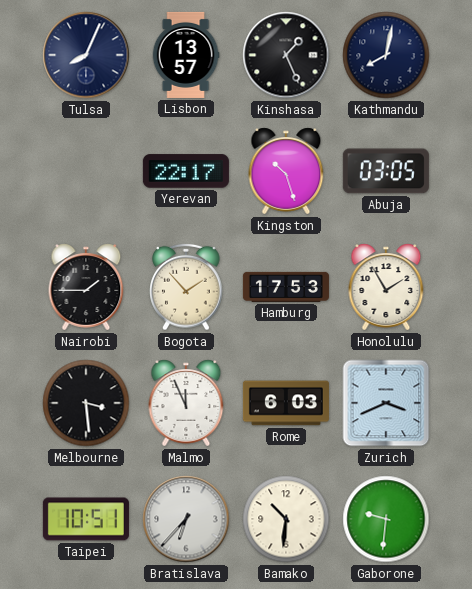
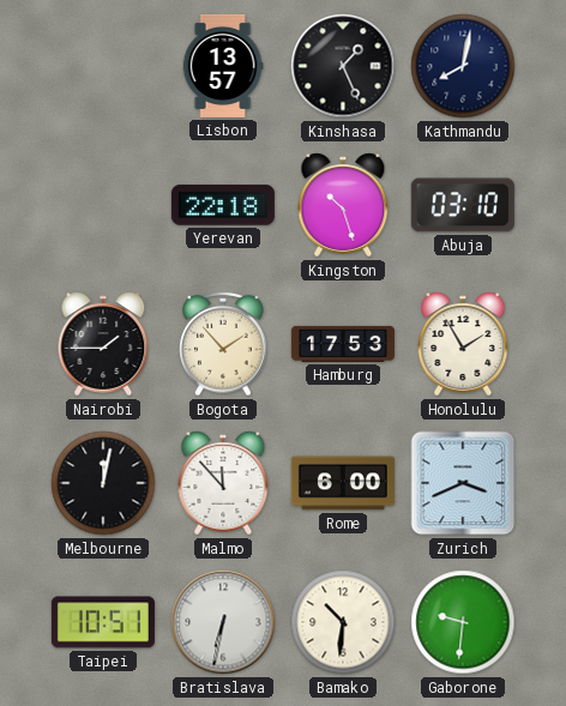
Tulsa: 8:04 -> none
Yerevan: 22:17 -> 22:18
Abuja: 03:05 -> 03:10
Melbourne: 3:29 -> 12:02
Malmo: 11:56 -> 11:53
Rome: 6:03 -> 6:00
Bratislava: 6:37 -> 6:32
